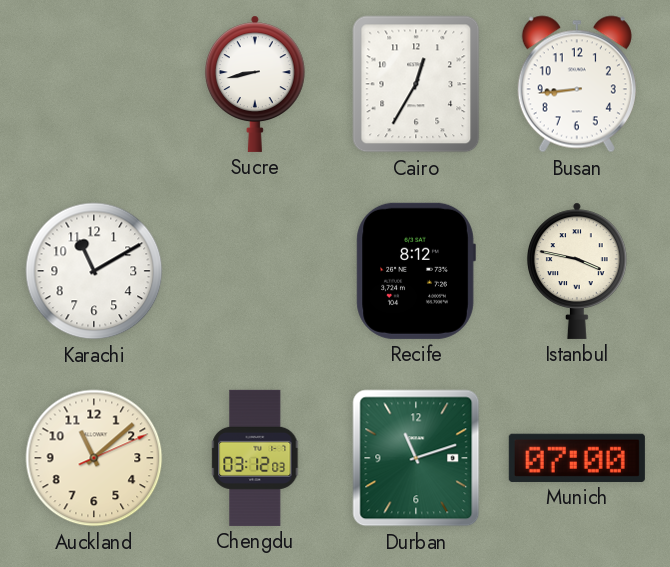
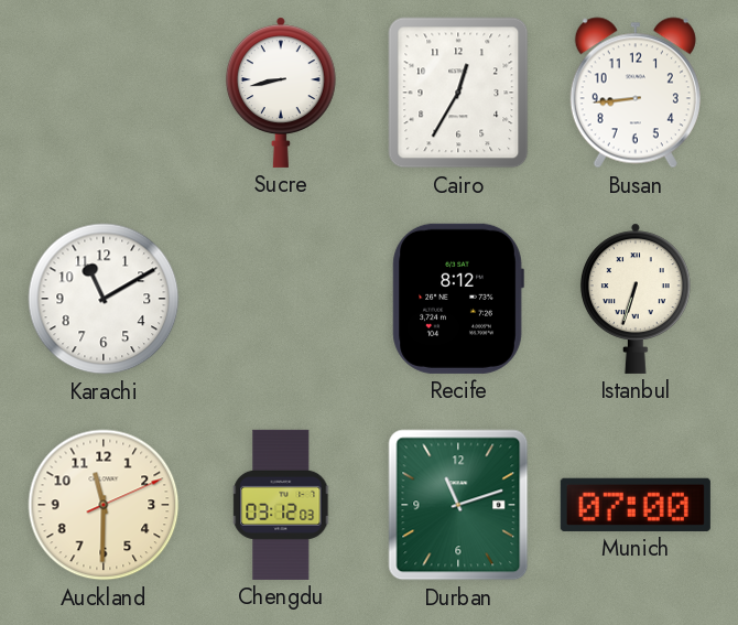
Istanbul: 3:47 -> 6:33
Auckland: 11:08 -> 11:30
